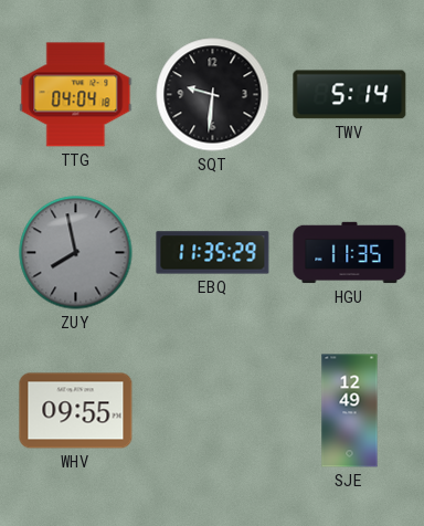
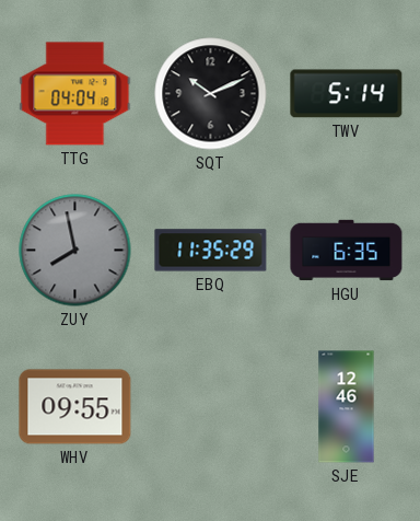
SQT: 9:31 -> 10:11
HGU: 11:35 -> 6:35
SJE: 12:49 -> 12:46
